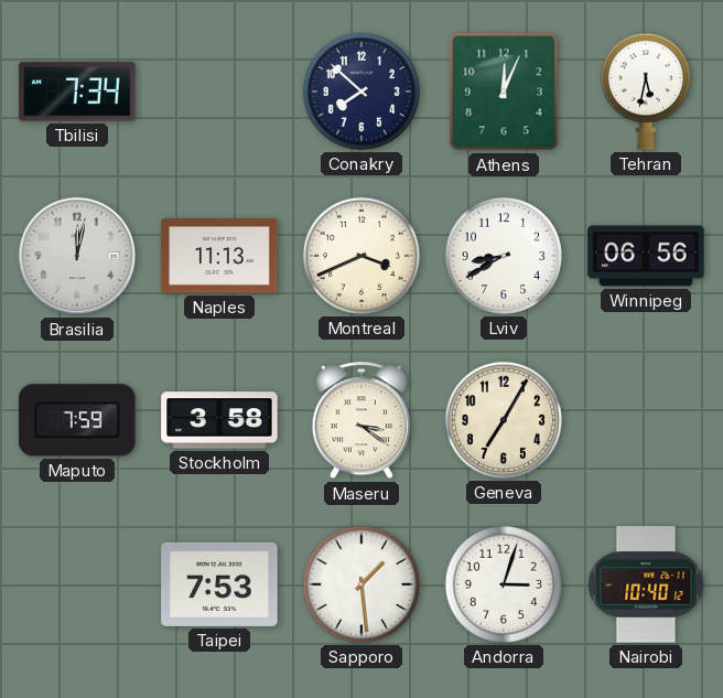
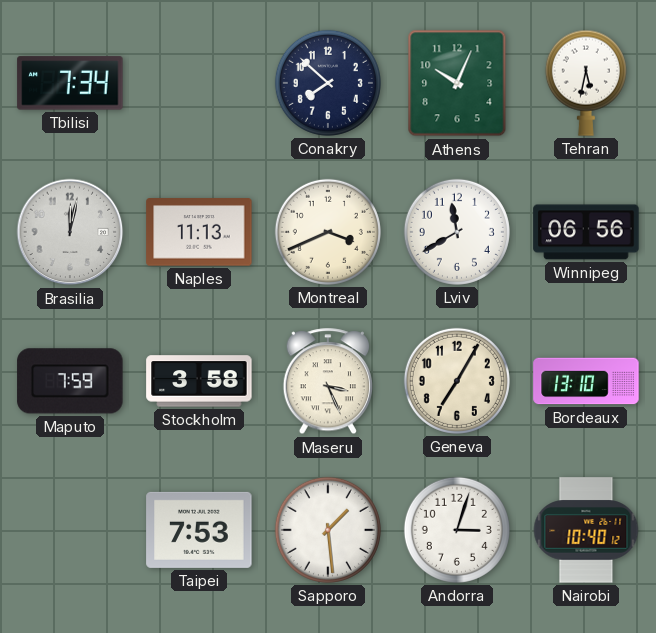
Athens: 12:04 -> 10:04
Lviv: 8:40 -> 11:40
Maseru: 3:21 -> 3:26
Bordeaux: none -> 13:10
